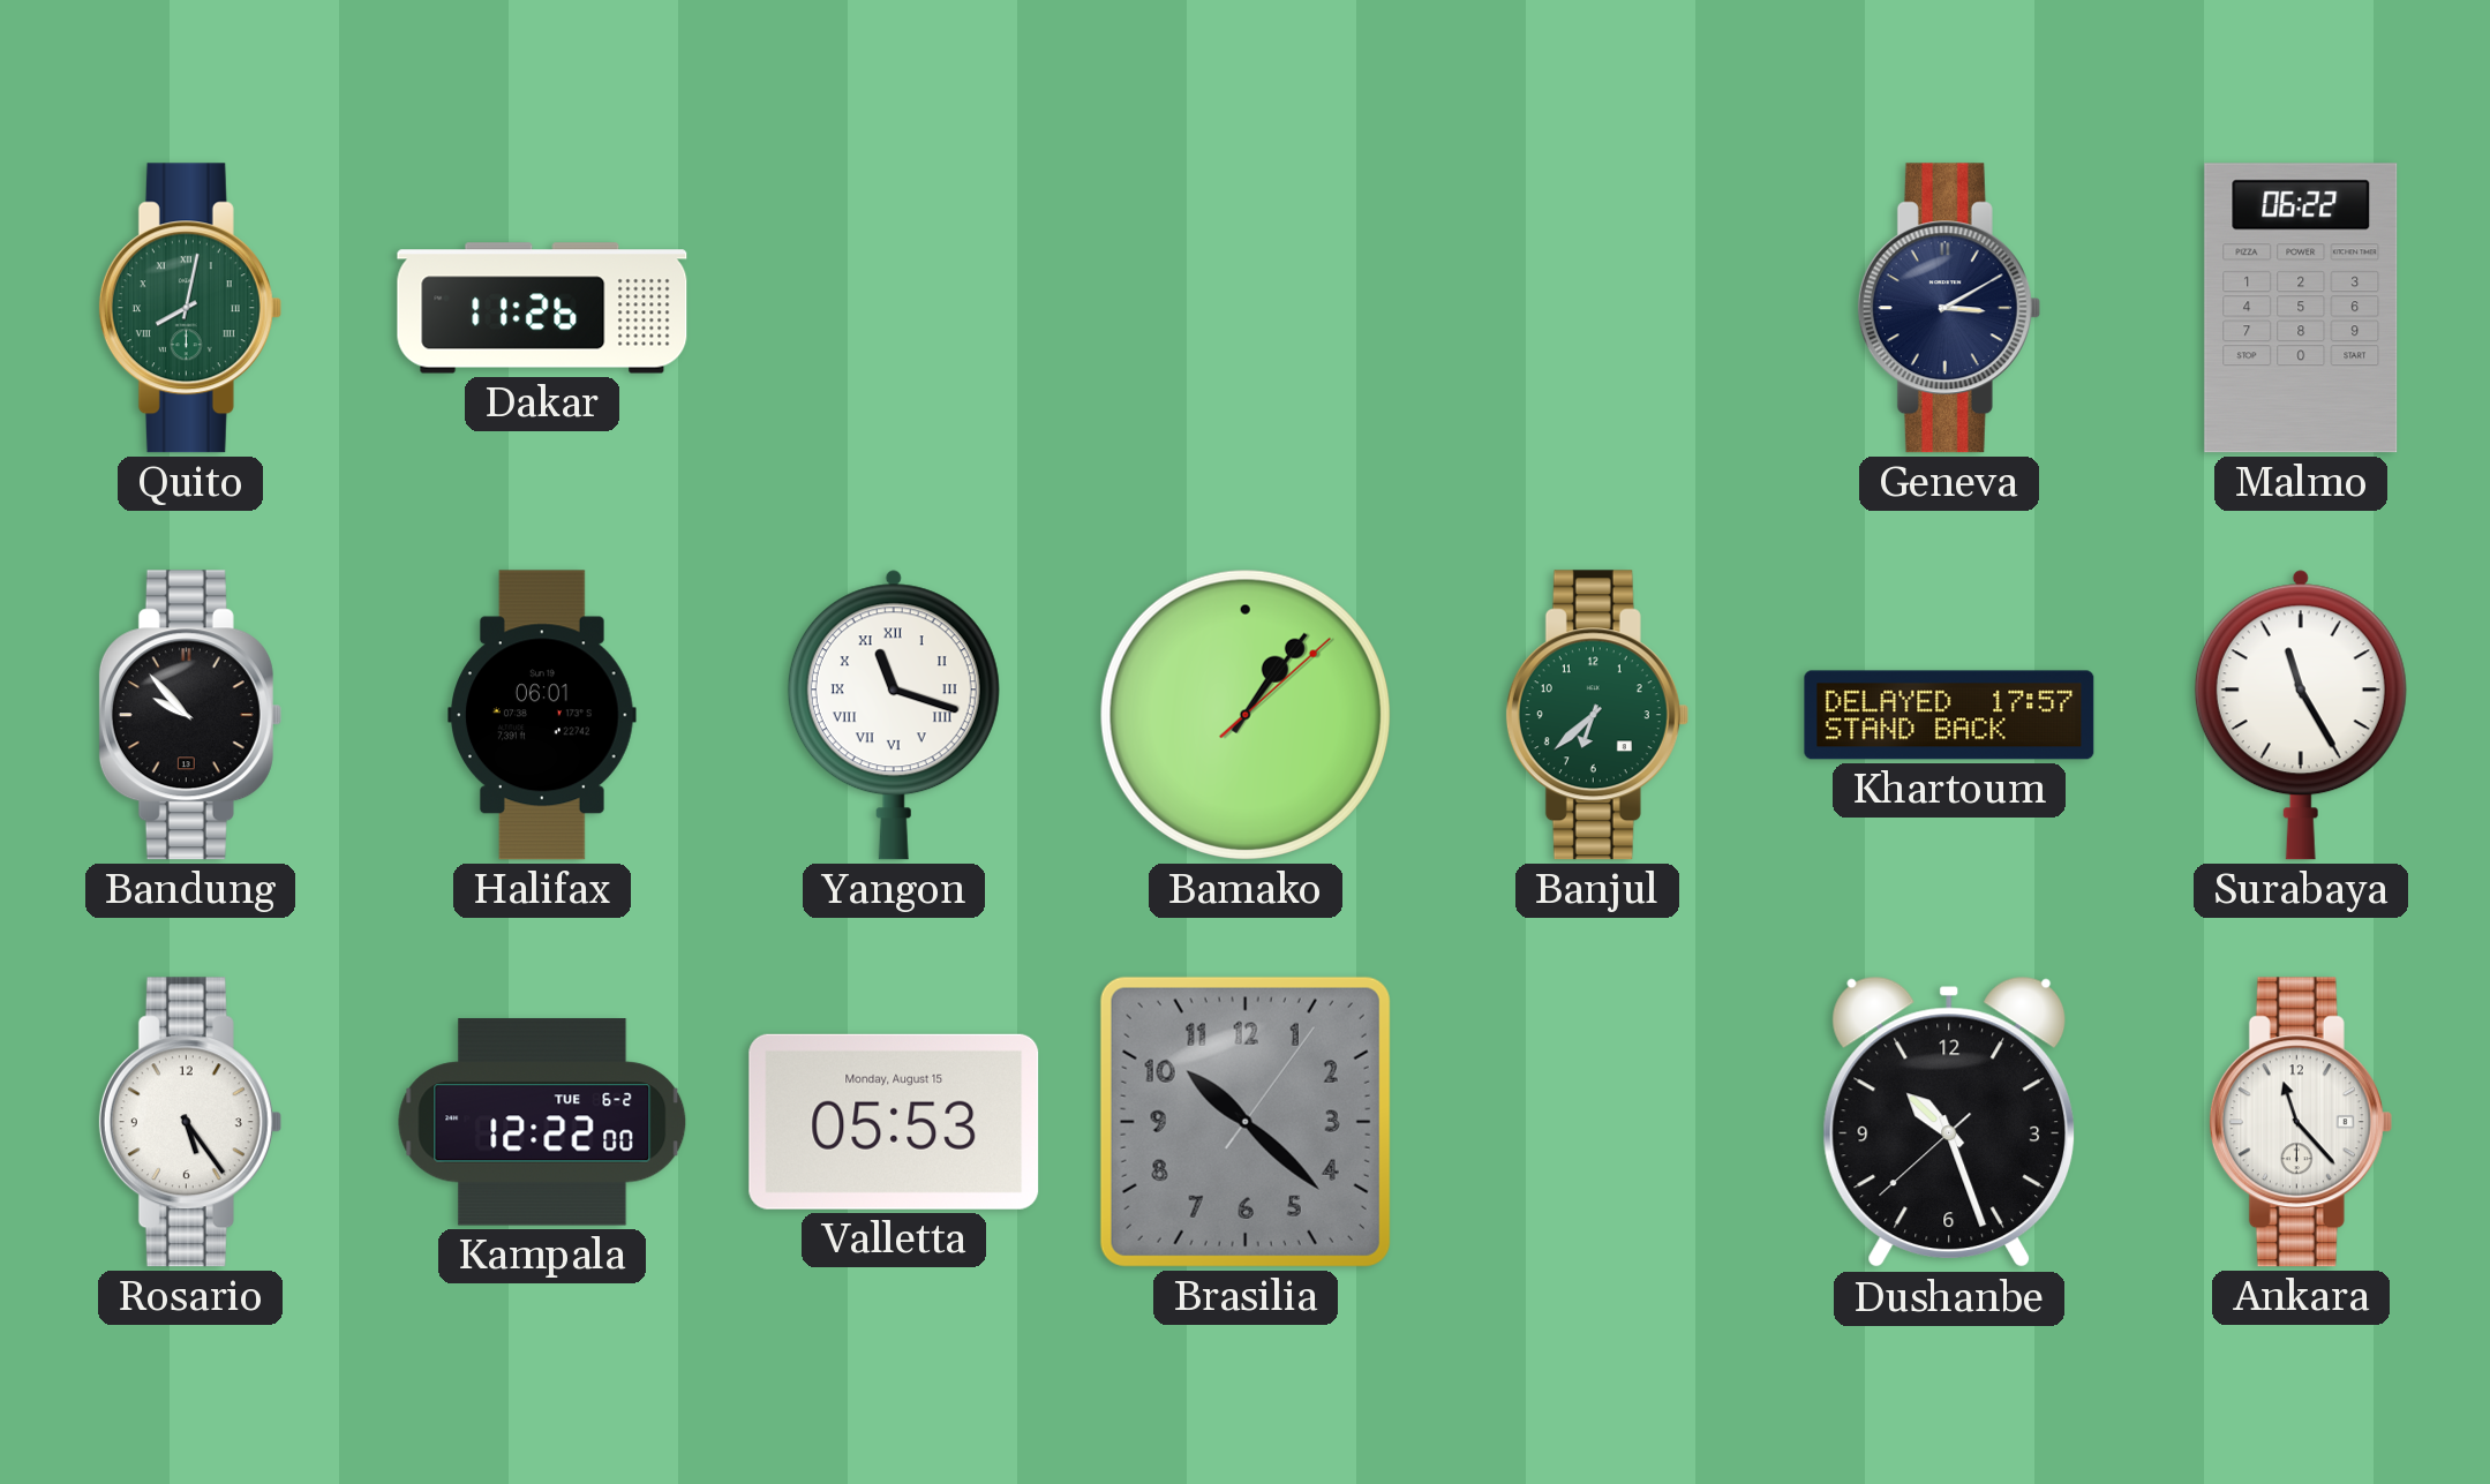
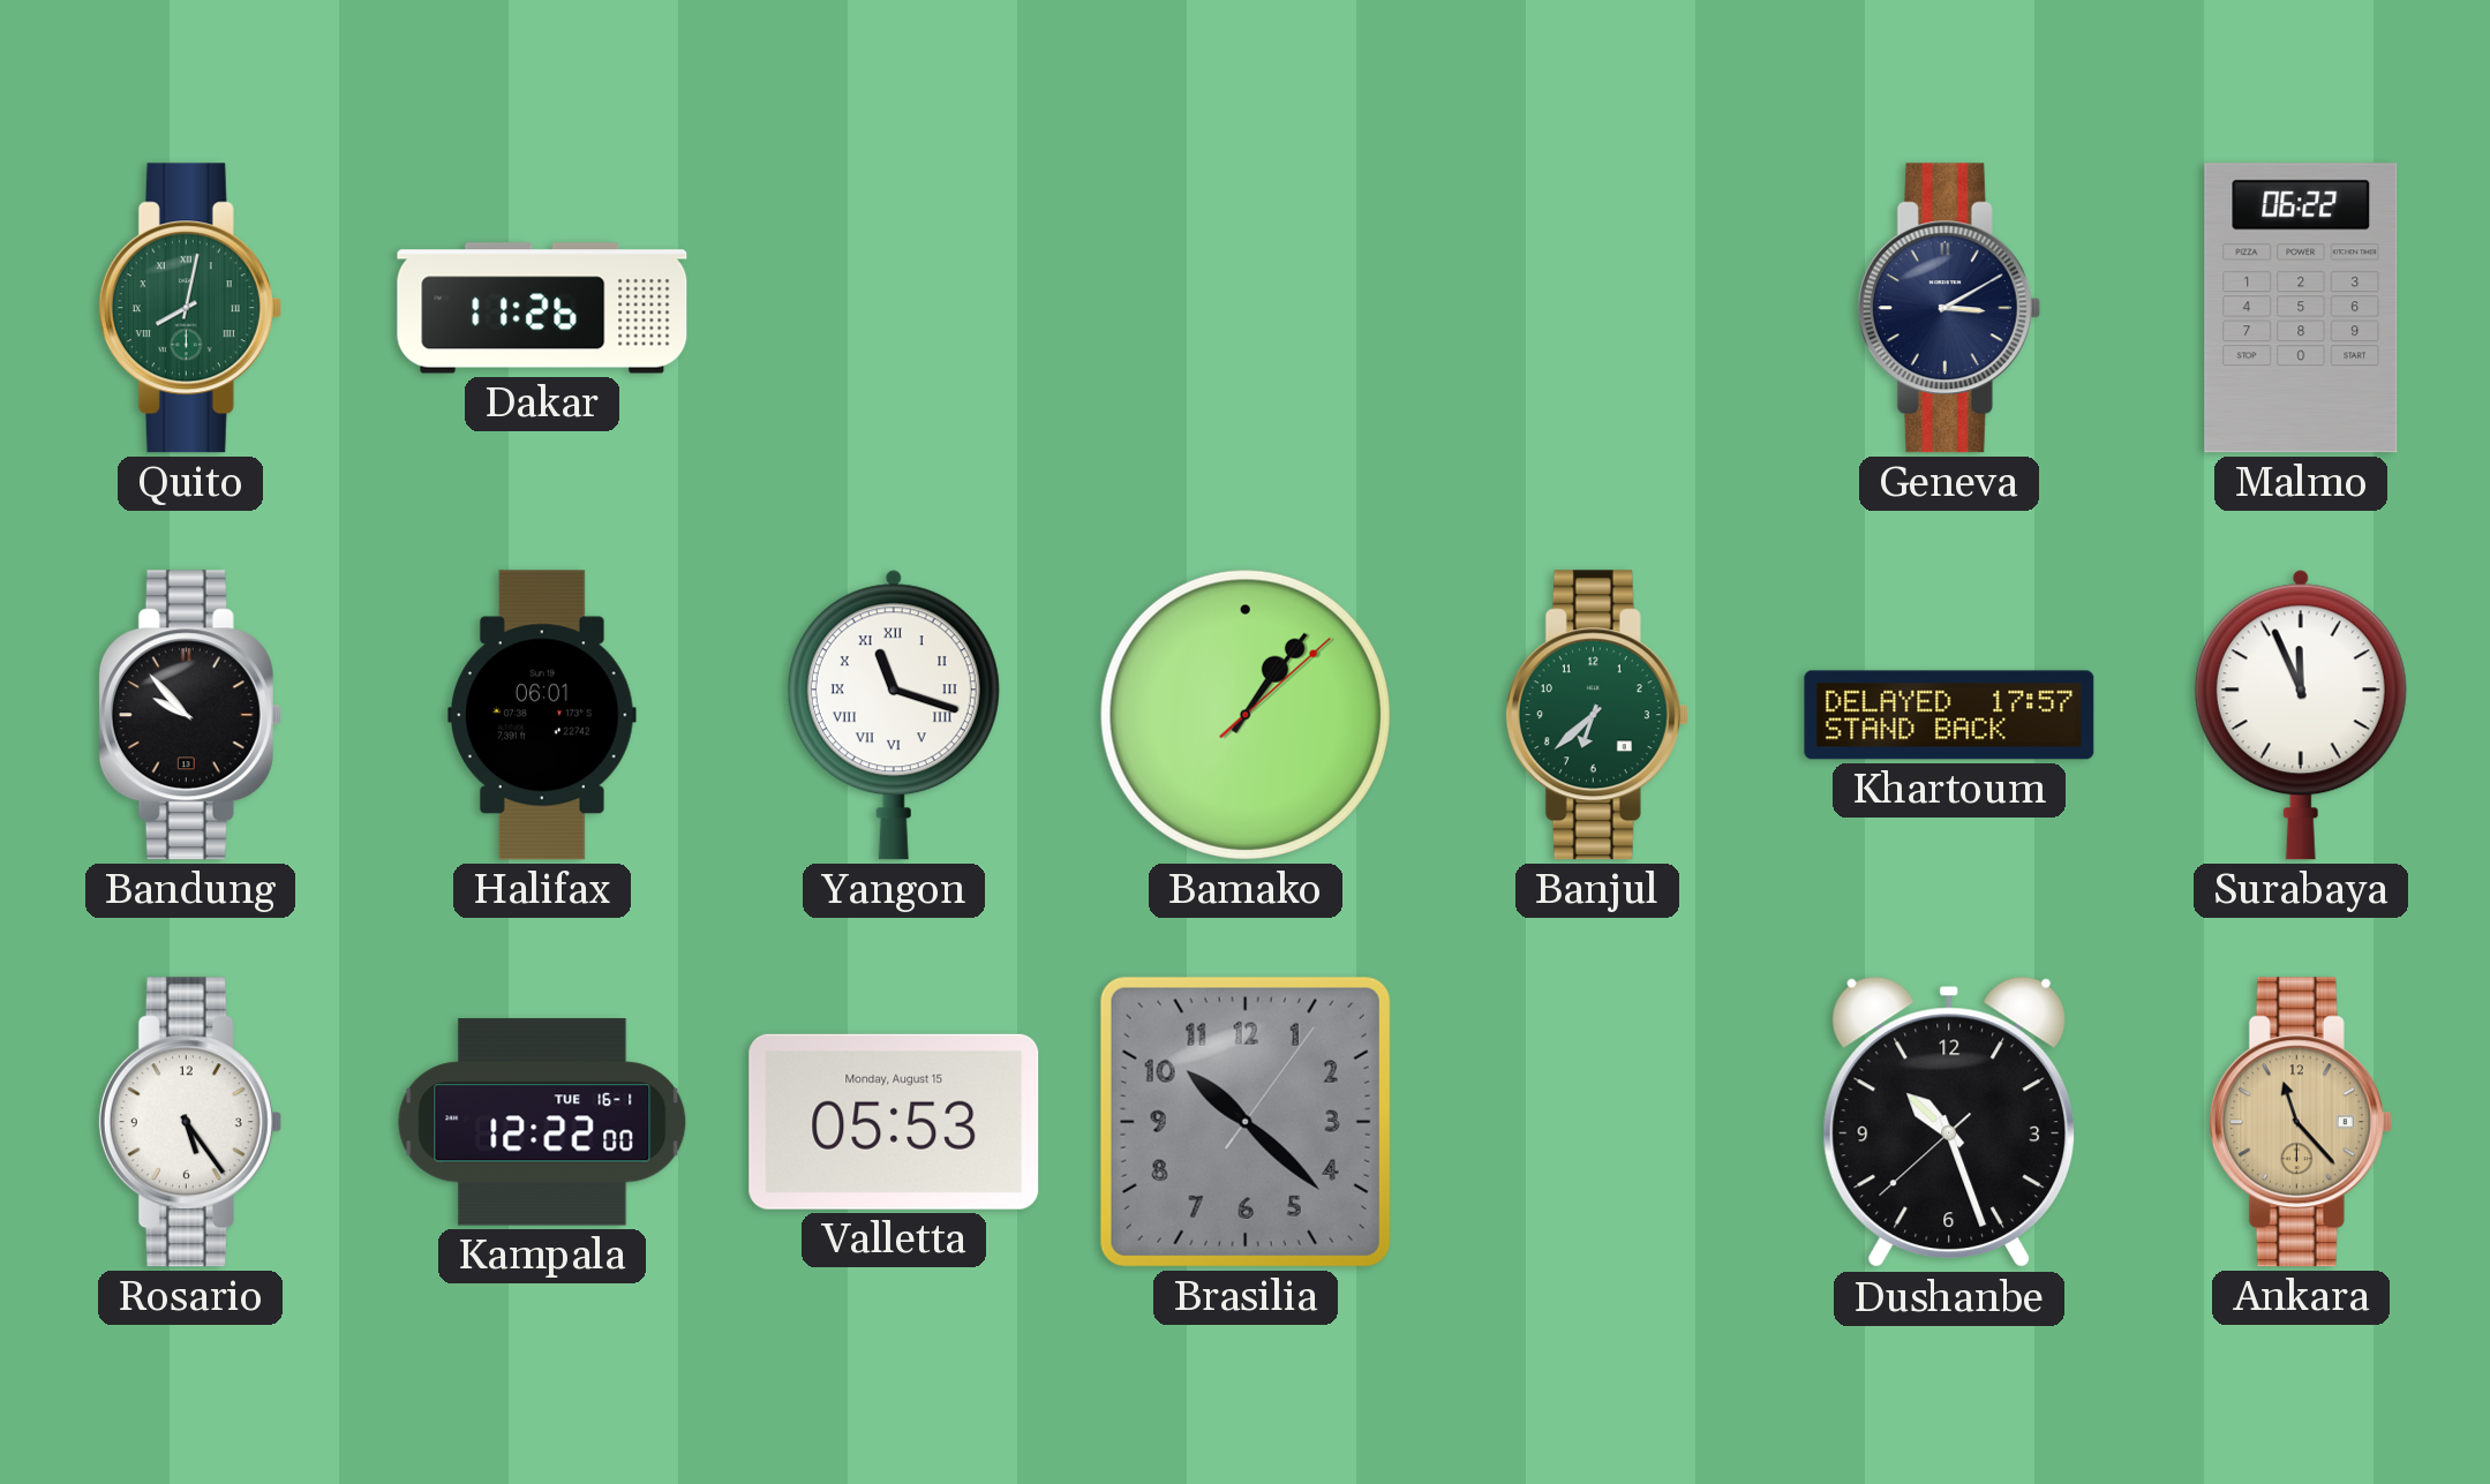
Surabaya: 11:25 -> 11:56
Kampala date: TUE 6-2 -> TUE 16-1
Ankara dial: white -> champagne
